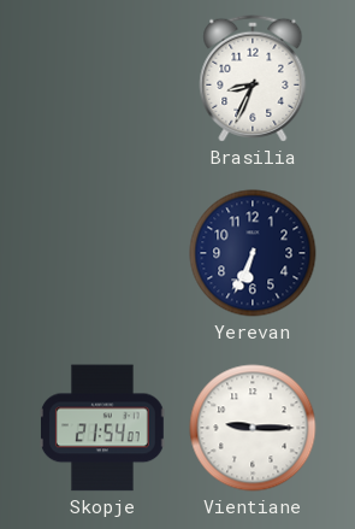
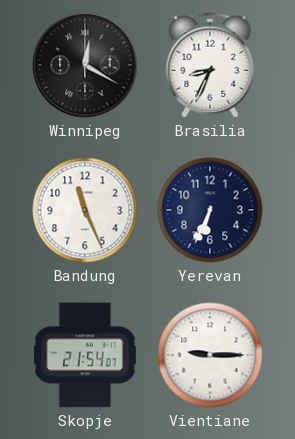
Winnipeg: none -> 12:20
Bandung: none -> 11:26
